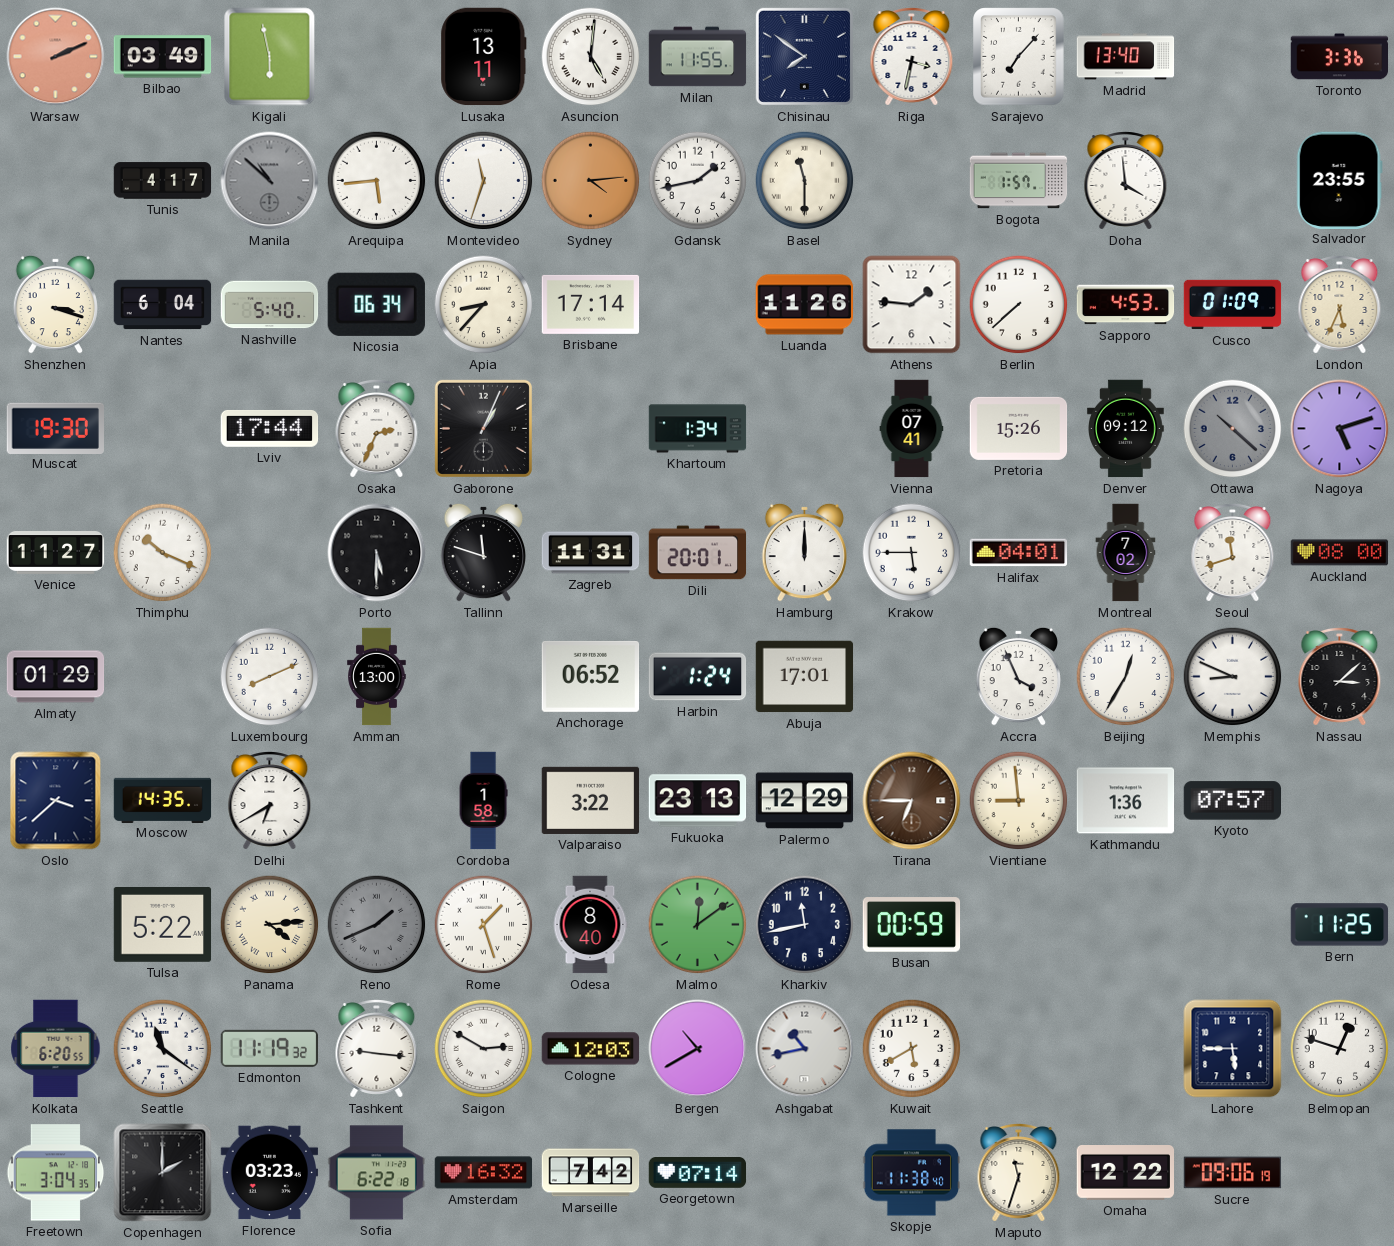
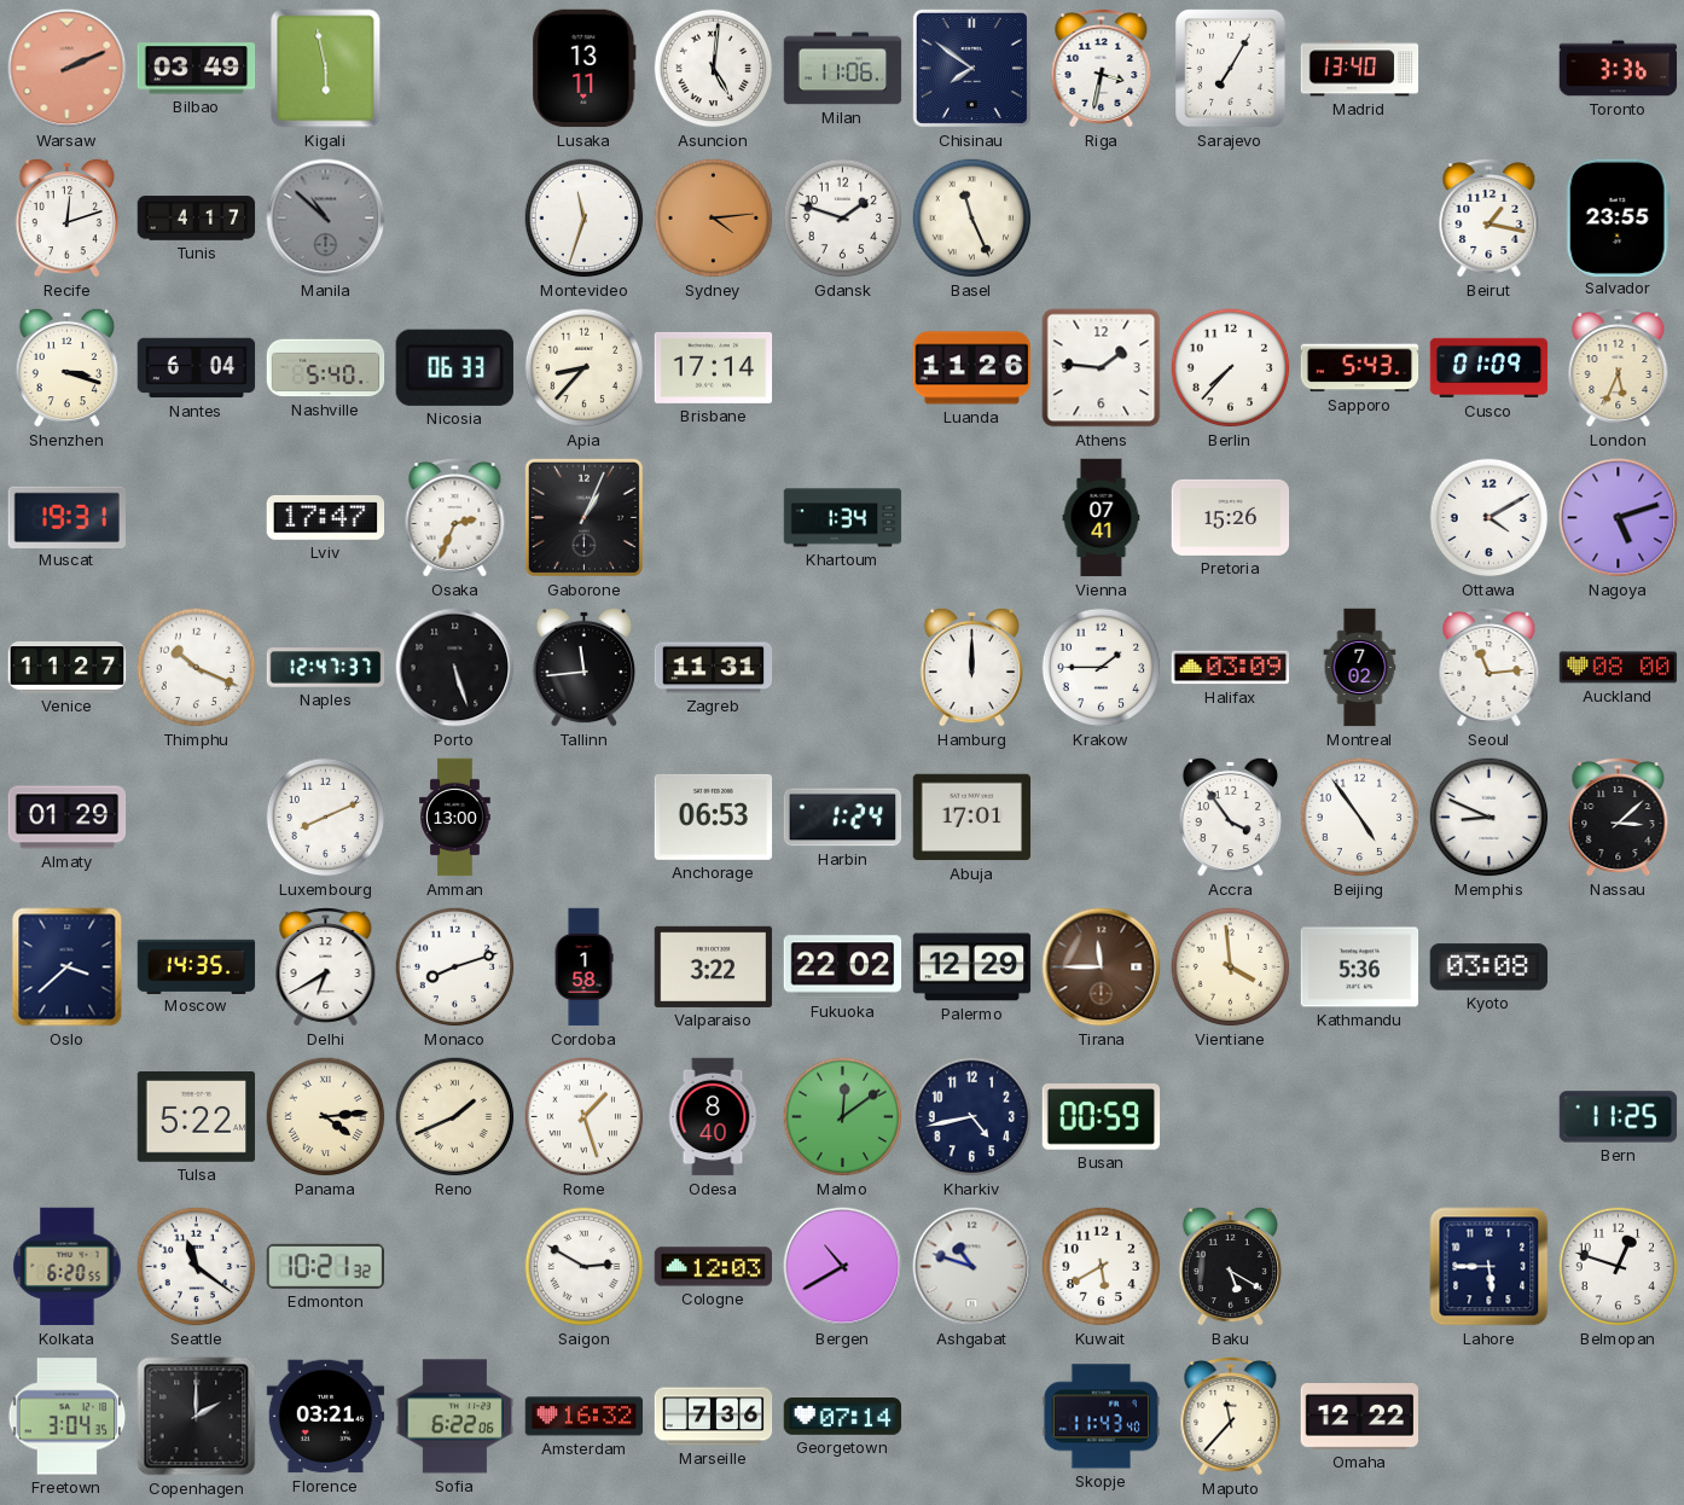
Milan: 11:55 -> 11:06
Sarajevo: 7:07 -> 7:05
Recife: none -> 12:12
Arequipa: 5:44 -> none
Gdansk: 1:43 -> 1:48
Basel: 11:30 -> 11:26
Bogota: 1:57 -> none
Doha: 3:59 -> none
Beirut: none -> 1:17
Nicosia: 06:34 -> 06:33
Berlin: 7:38 -> 7:37
Sapporo: 4:53 -> 5:43
Muscat: 19:30 -> 19:31
Lviv: 17:44 -> 17:47
Denver: 09:12 -> none
Ottawa: 10:22 -> 4:10
Ottawa dial: grey -> white
Naples: none -> 12:47
Porto: 5:30 -> 5:27
Tallinn: 11:48 -> 11:44
Dili: 20:01 -> none
Krakow: 5:45 -> 1:45
Halifax: 04:01 -> 03:09
Seoul: 11:42 -> 11:14
Anchorage: 06:52 -> 06:53
Accra: 3:56 -> 3:54
Beijing: 12:35 -> 4:54
Monaco: none -> 8:12
Fukuoka: 23:13 -> 22:02
Tirana: 6:45 -> 11:45
Vientiane: 8:59 -> 3:59
Kathmandu: 1:36 -> 5:36
Kyoto: 07:57 -> 03:08
Reno dial: grey -> cream
Kharkiv: 11:43 -> 4:43
Edmonton: 11:19 -> 10:21
Tashkent: 9:16 -> none
Ashgabat: 10:43 -> 10:48
Baku: none -> 5:20
Florence: 03:23 -> 03:21
Sofia: 6:22:18 -> 6:22:06
Marseille: 7:42 -> 7:36
Skopje: 11:38 -> 11:43
Maputo: 11:33 -> 11:37
Sucre: 09:06 -> none
